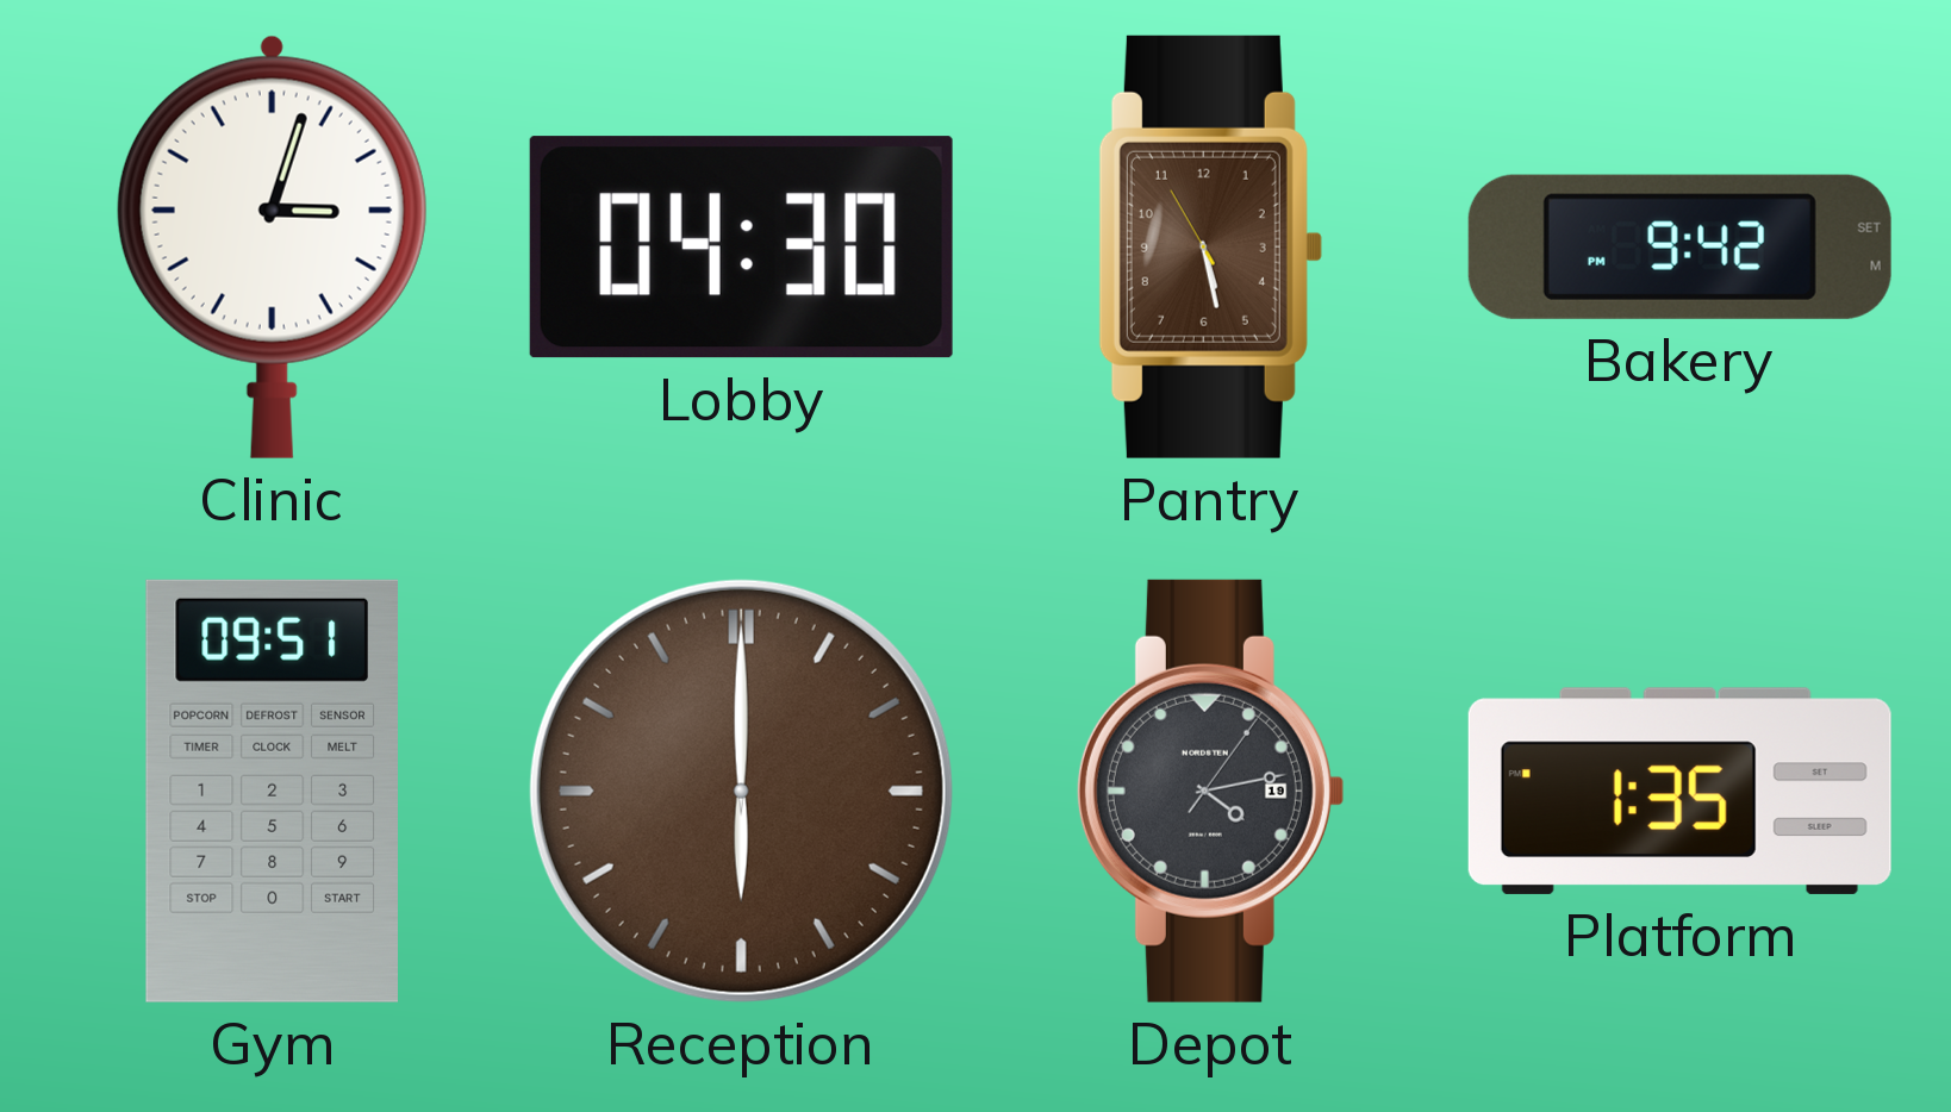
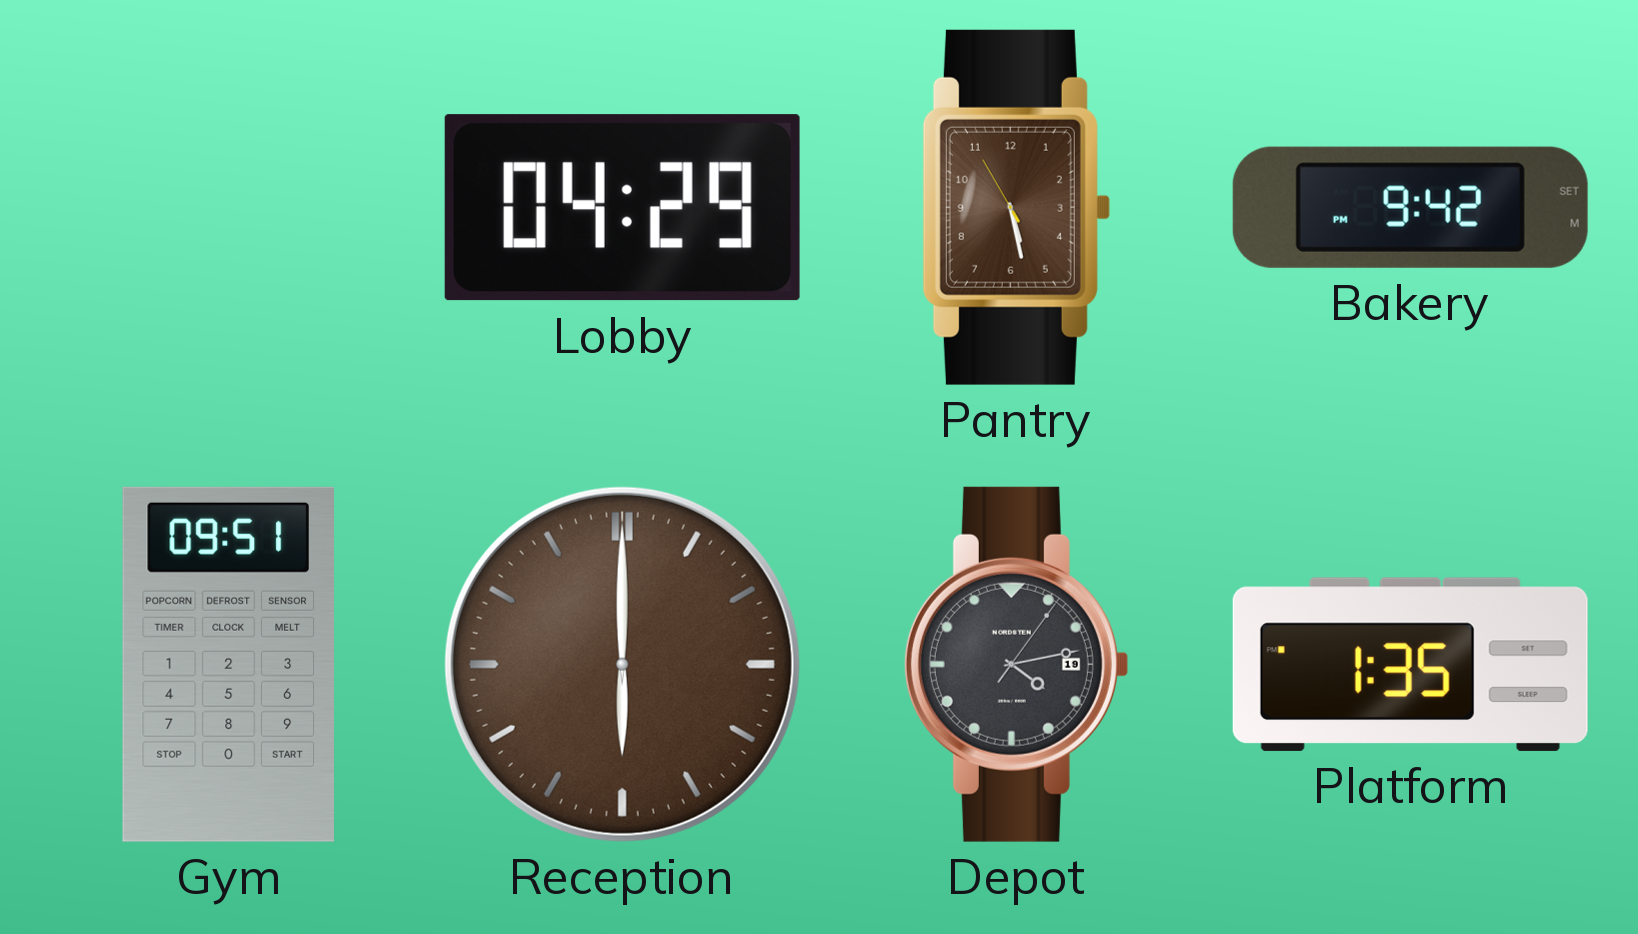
Clinic: 3:03 -> none
Lobby: 04:30 -> 04:29
